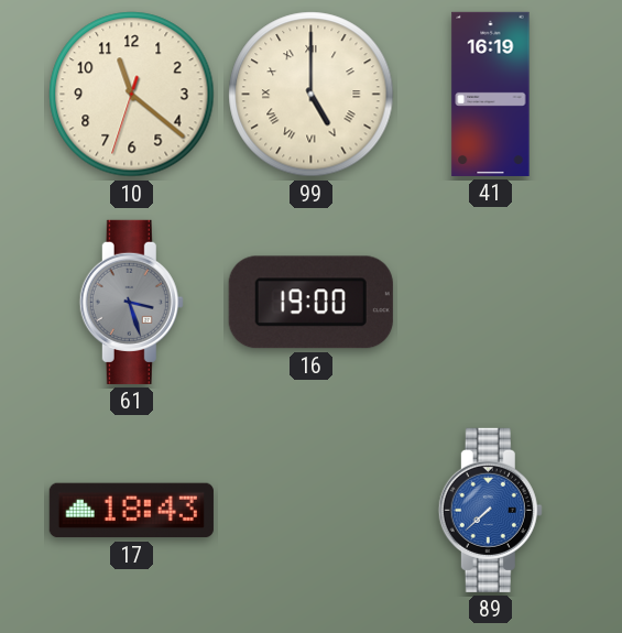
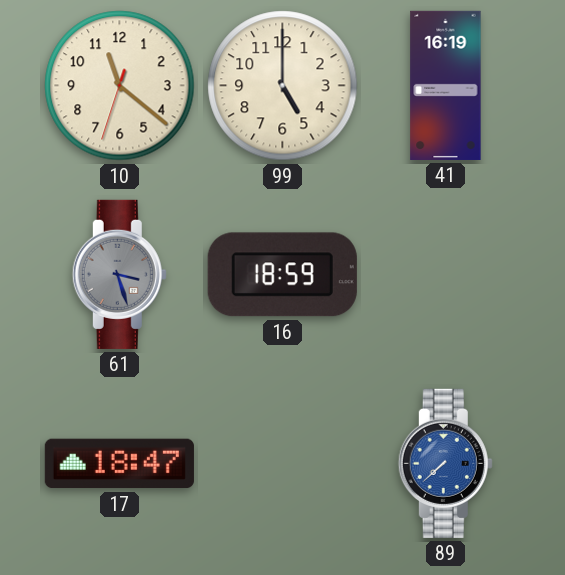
99 numerals: Roman -> Arabic
16: 19:00 -> 18:59
17: 18:43 -> 18:47
